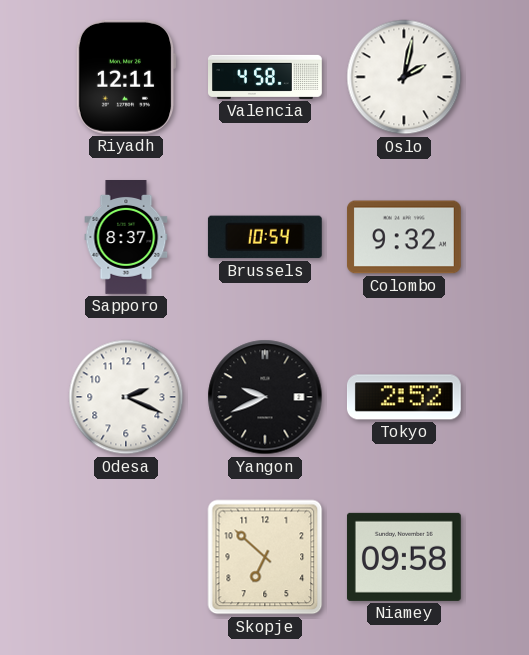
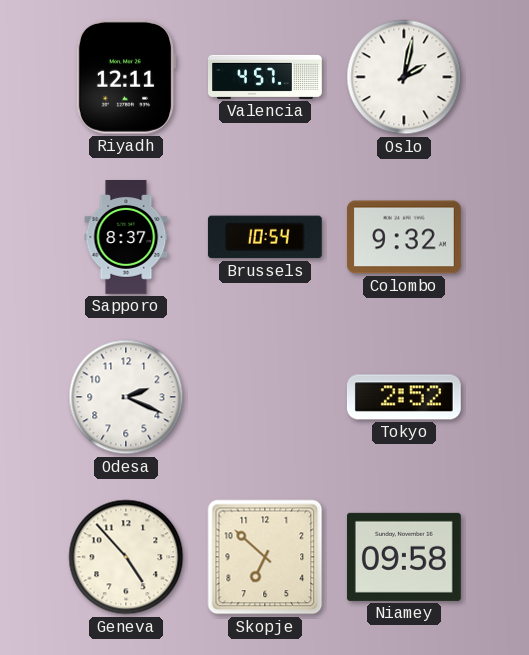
Valencia: 4:58 -> 4:57
Yangon: 9:41 -> none
Geneva: none -> 4:53
